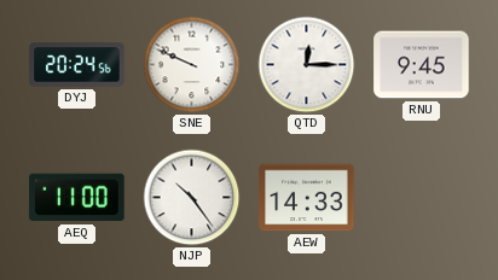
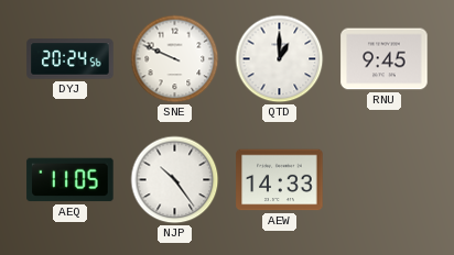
QTD: 12:15 -> 1:00
AEQ: 11:00 -> 11:05
